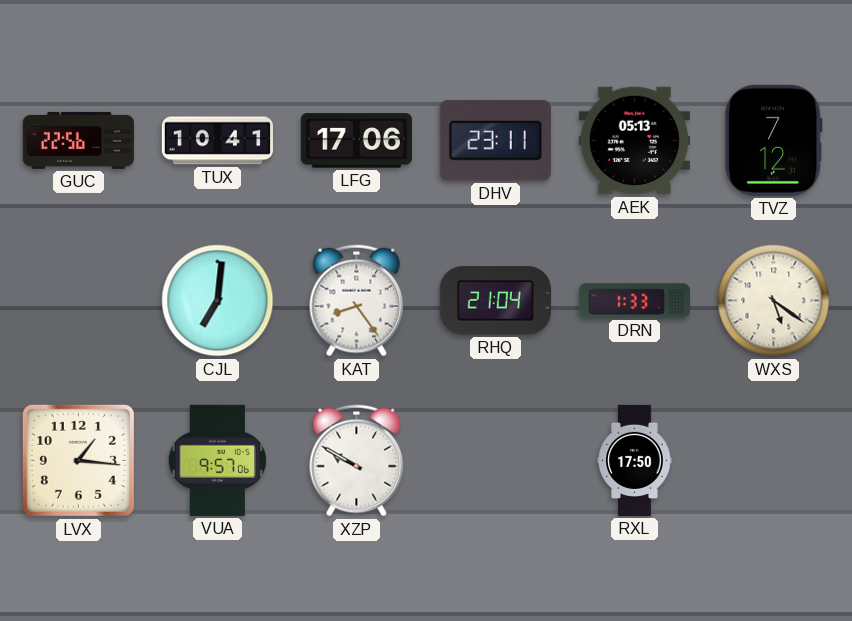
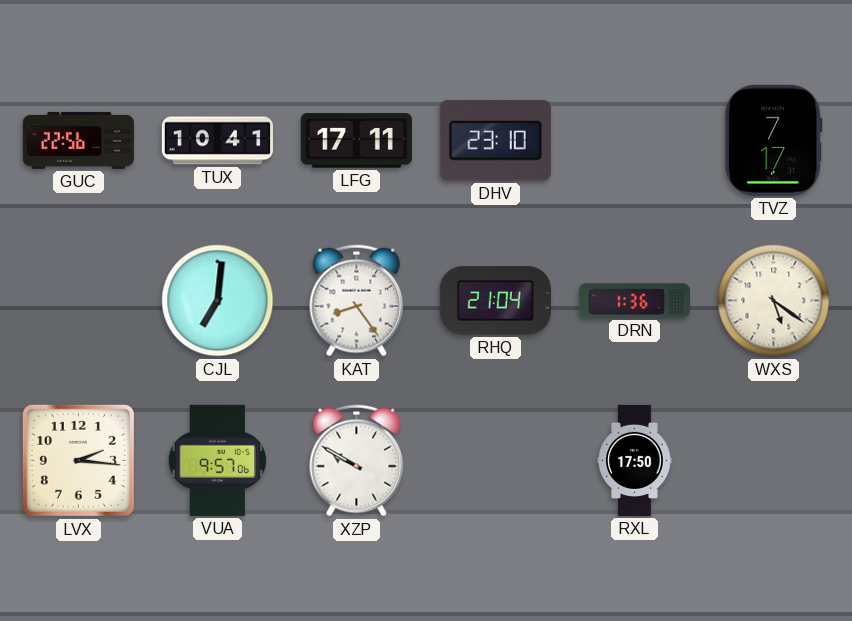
LFG: 17:06 -> 17:11
DHV: 23:11 -> 23:10
AEK: 05:13 -> none
TVZ: 7:12 -> 7:17
DRN: 1:33 -> 1:36
LVX: 1:16 -> 2:16
